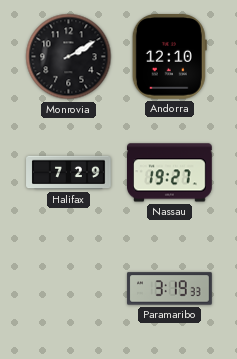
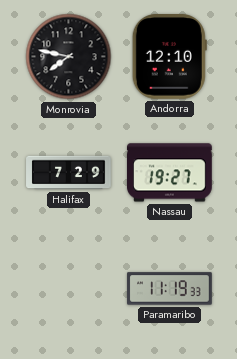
Monrovia: 2:10 -> 7:47
Paramaribo: 3:19 -> 11:19
